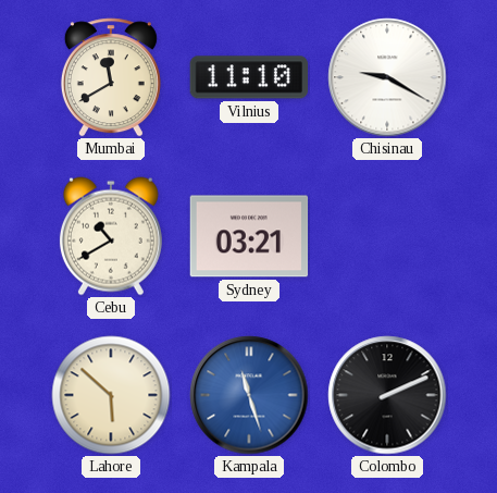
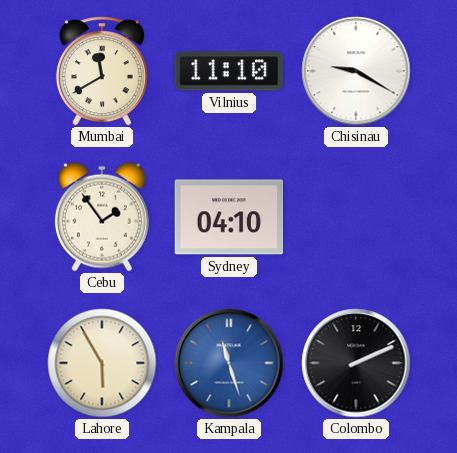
Cebu: 10:40 -> 1:54
Sydney: 03:21 -> 04:10
Lahore: 5:52 -> 5:55
